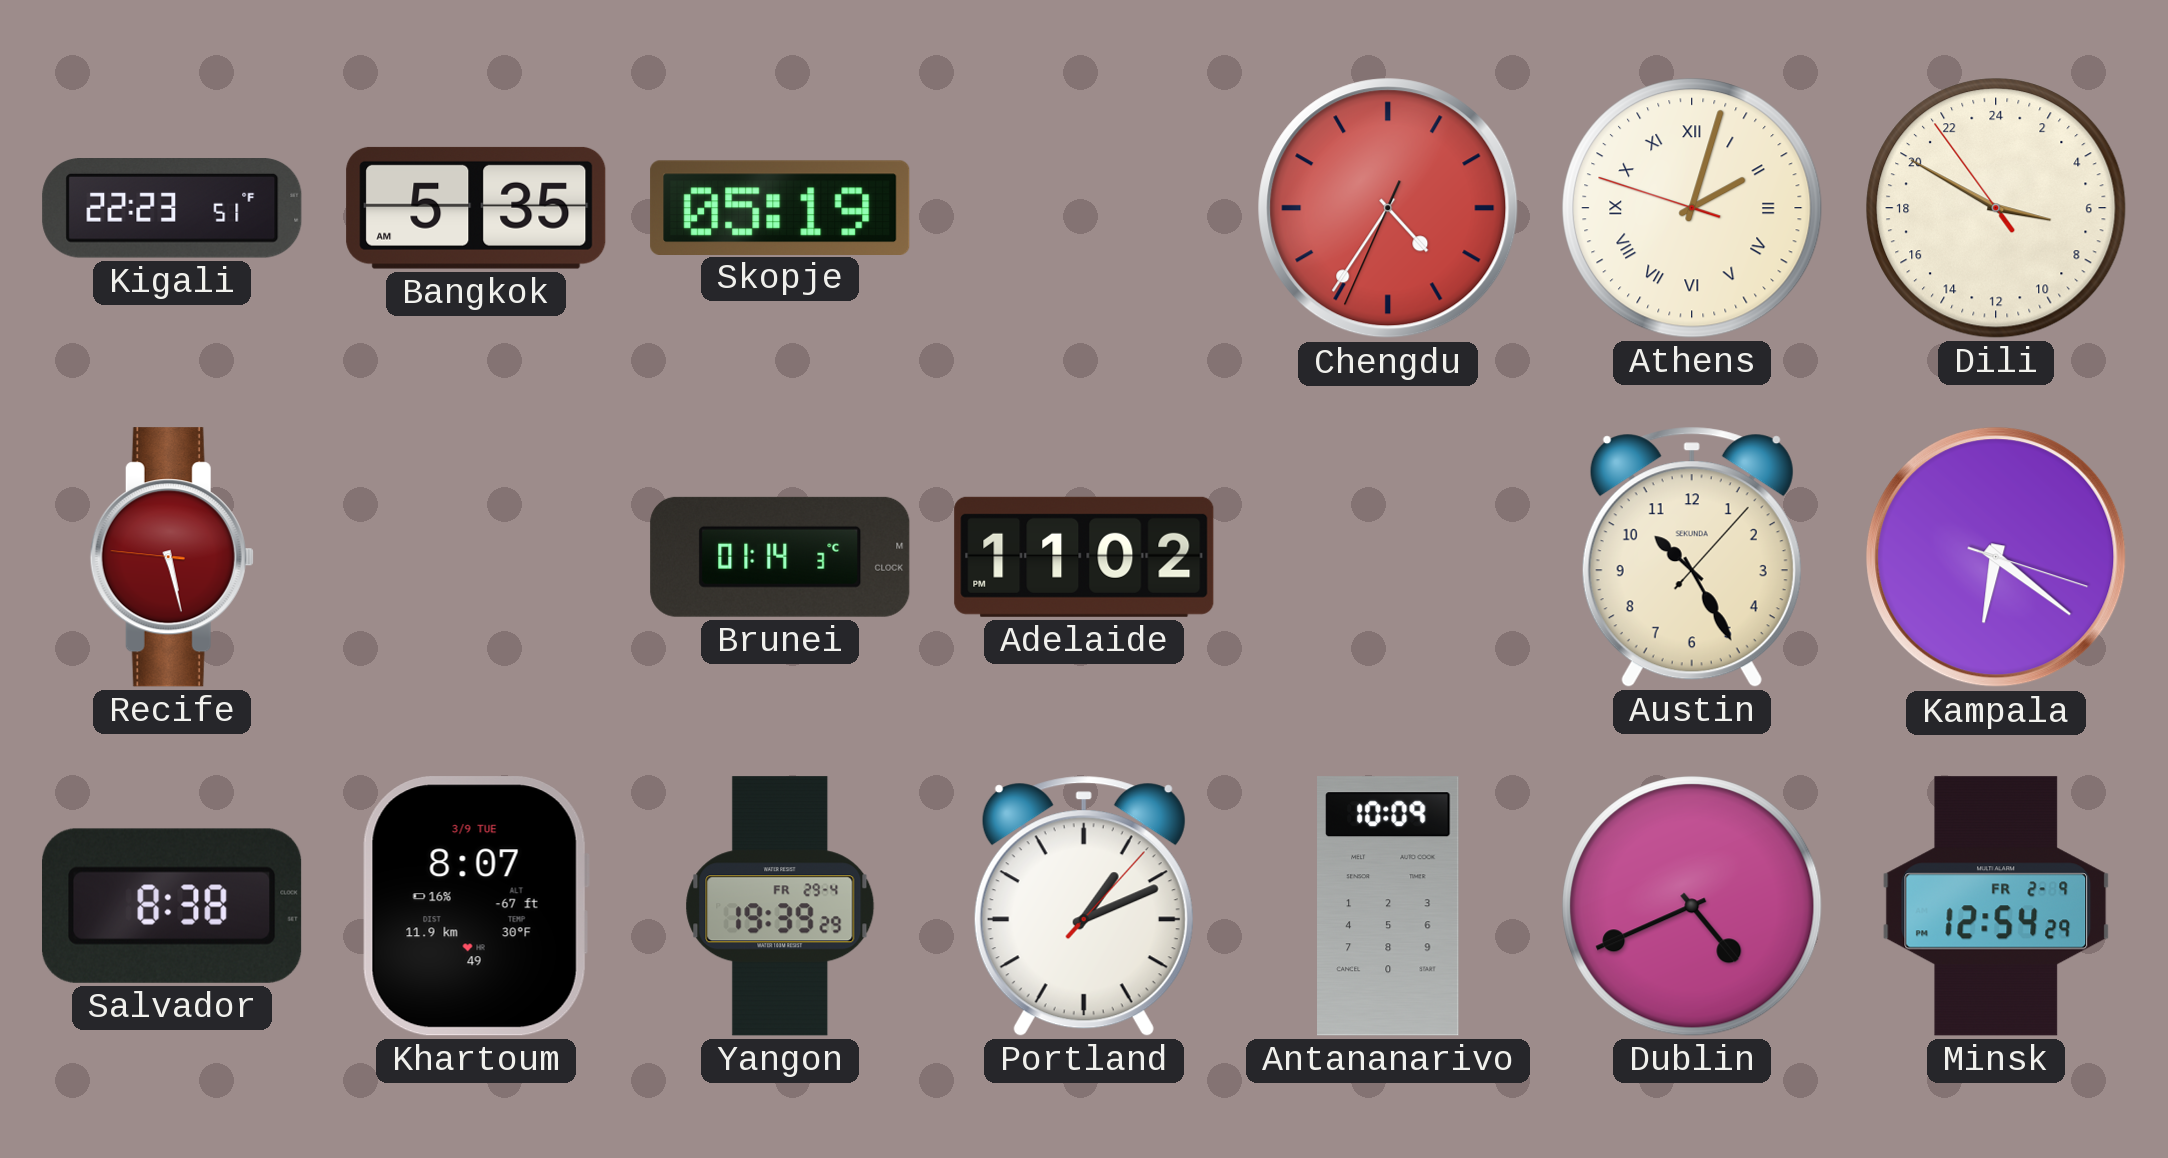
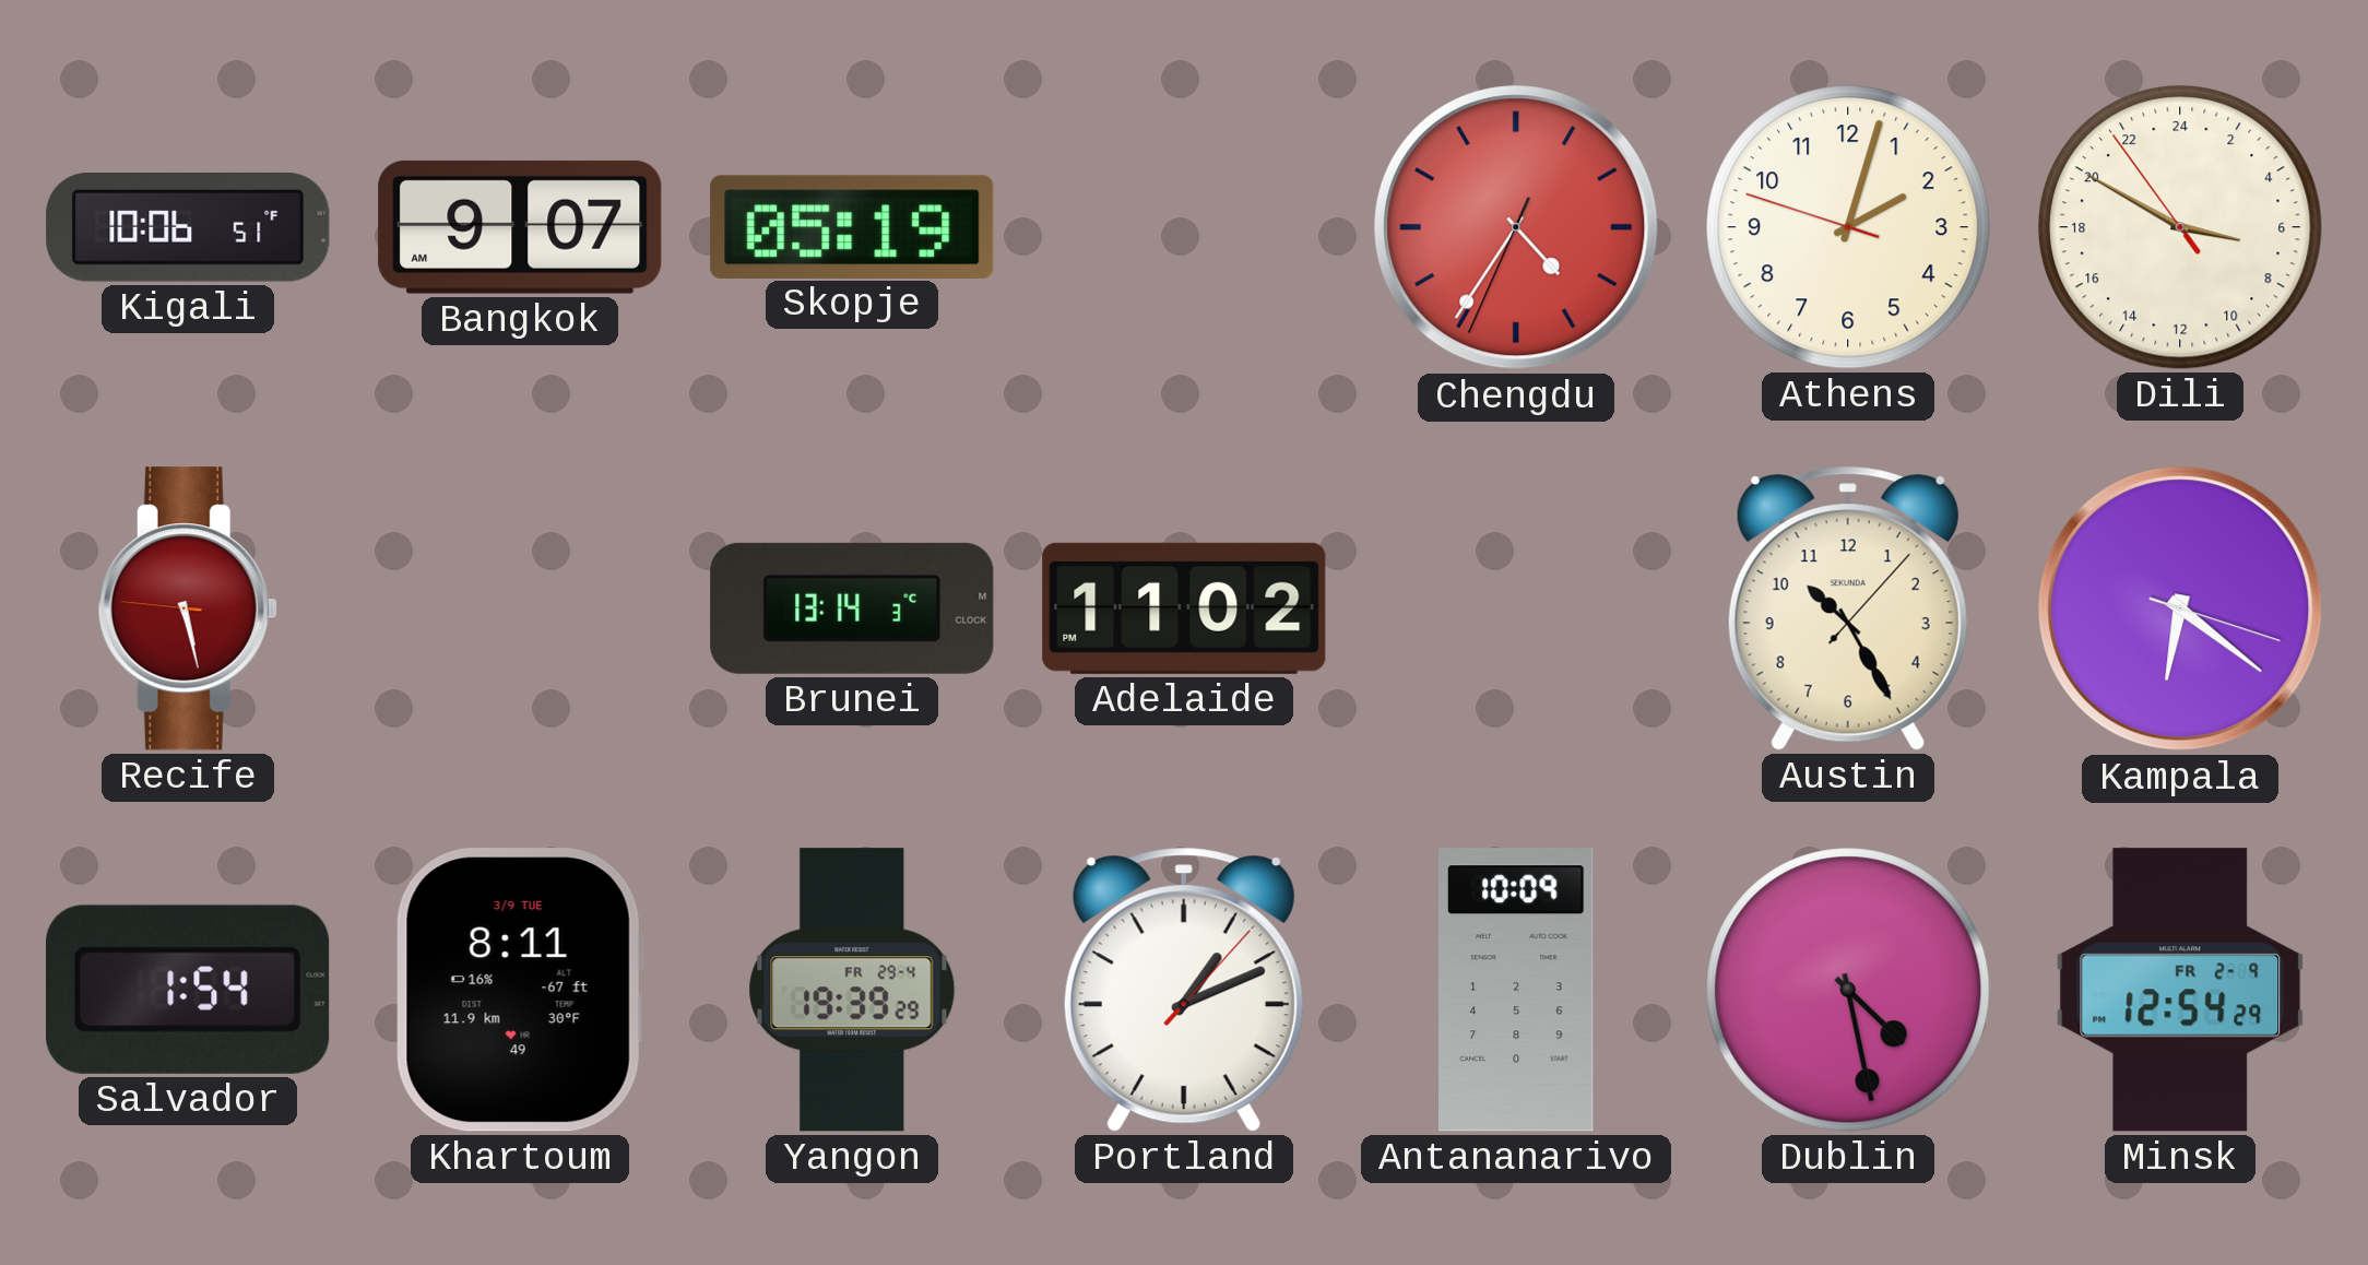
Kigali: 22:23 -> 10:06
Bangkok: 5:35 -> 9:07
Athens numerals: Roman -> Arabic
Brunei: 01:14 -> 13:14
Salvador: 8:38 -> 1:54
Khartoum: 8:07 -> 8:11
Dublin: 4:41 -> 4:28
